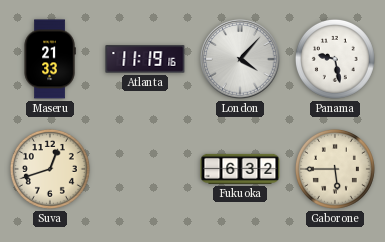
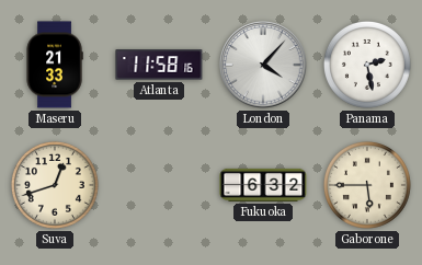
Atlanta: 11:19 -> 11:58
Panama: 9:28 -> 2:28
